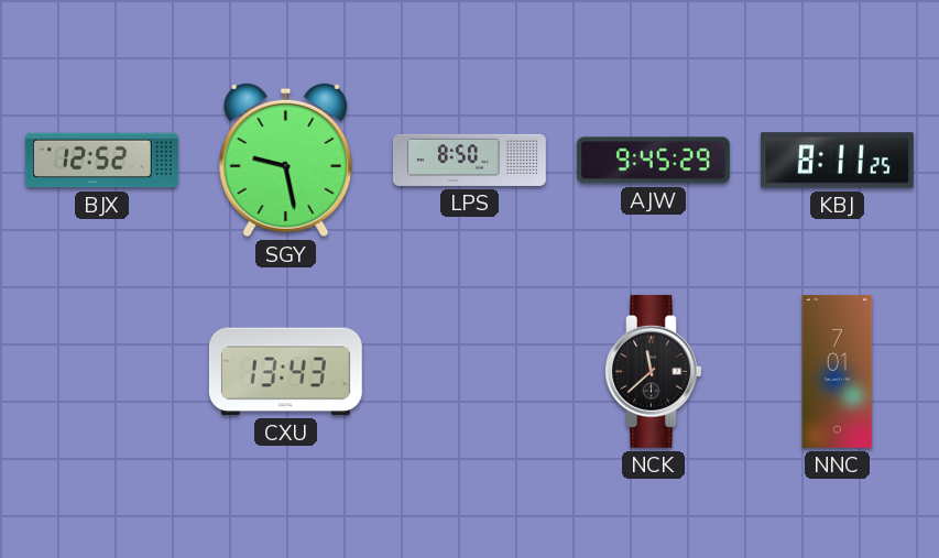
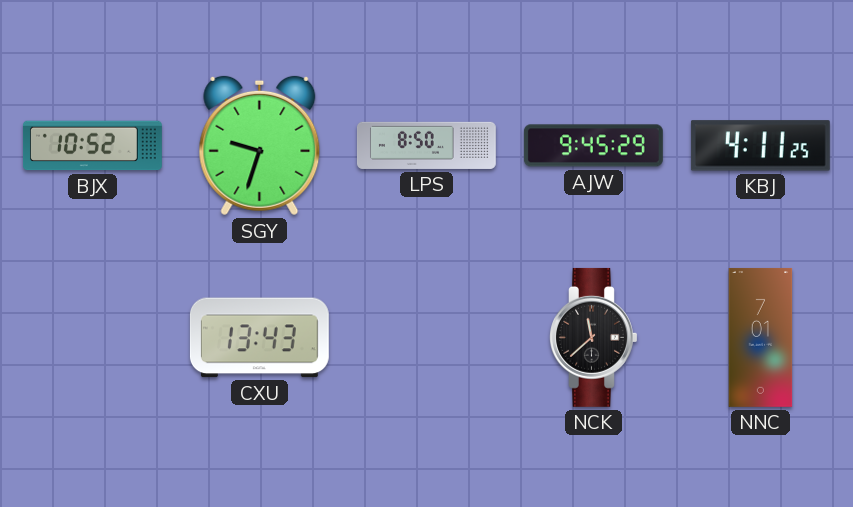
BJX: 12:52 -> 10:52
SGY: 9:28 -> 9:33
KBJ: 8:11 -> 4:11
